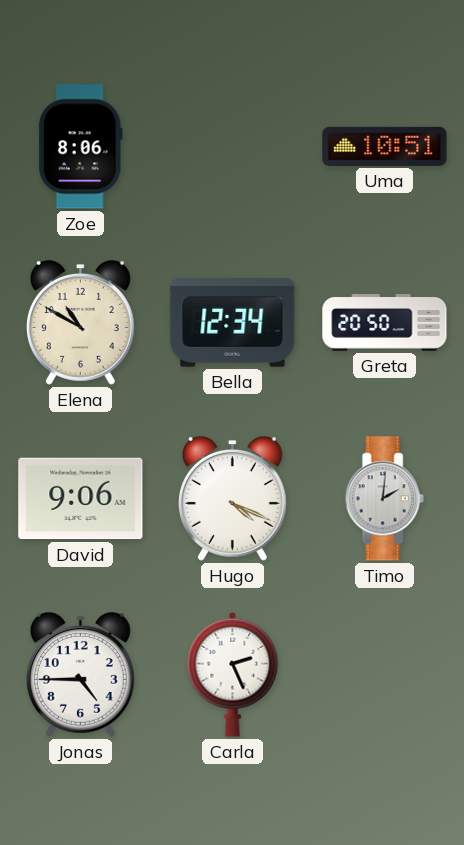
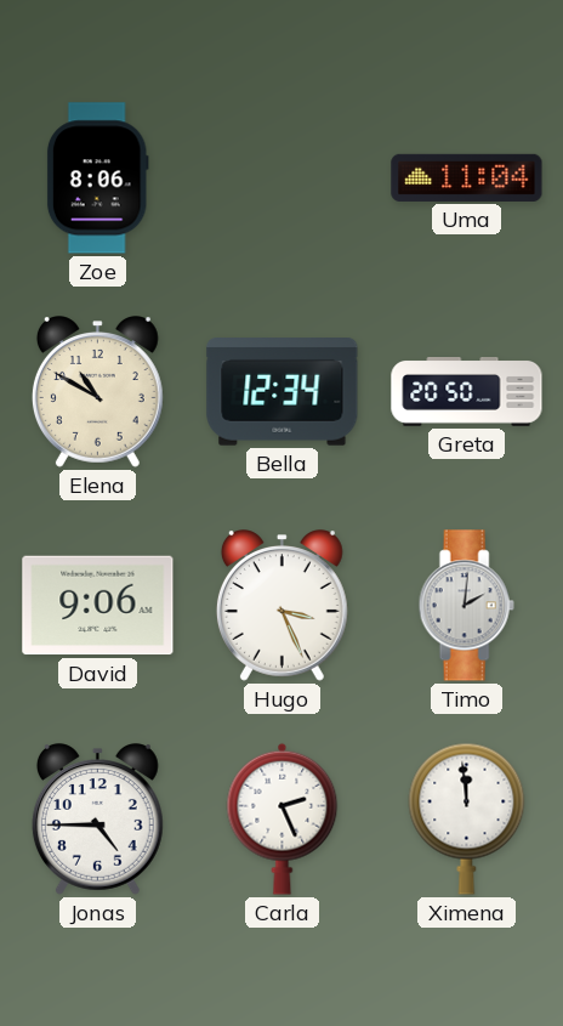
Uma: 10:51 -> 11:04
Hugo: 4:19 -> 3:26
Ximena: none -> 11:59
